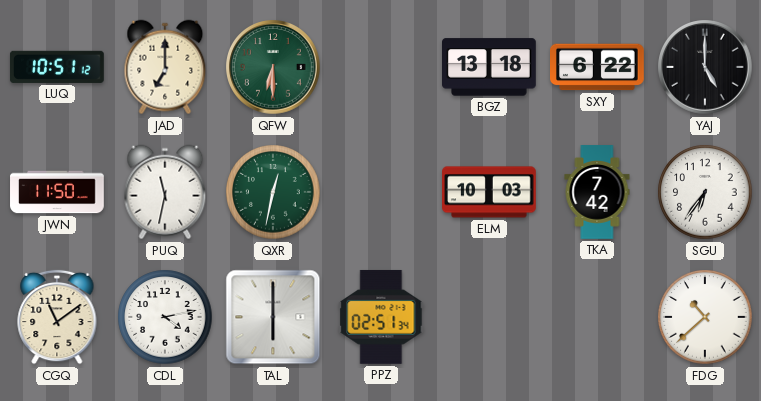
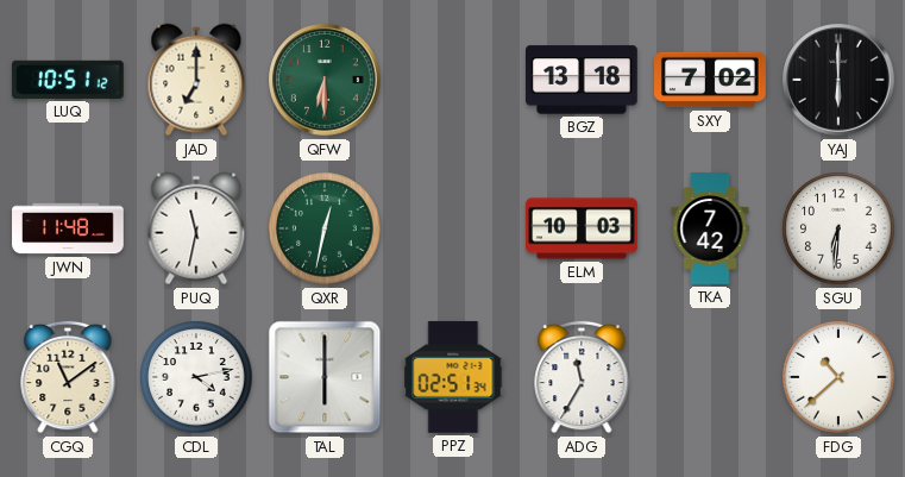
SXY: 6:22 -> 7:02
YAJ: 5:00 -> 6:00
JWN: 11:50 -> 11:48
SGU: 6:36 -> 6:31
ADG: none -> 11:35
